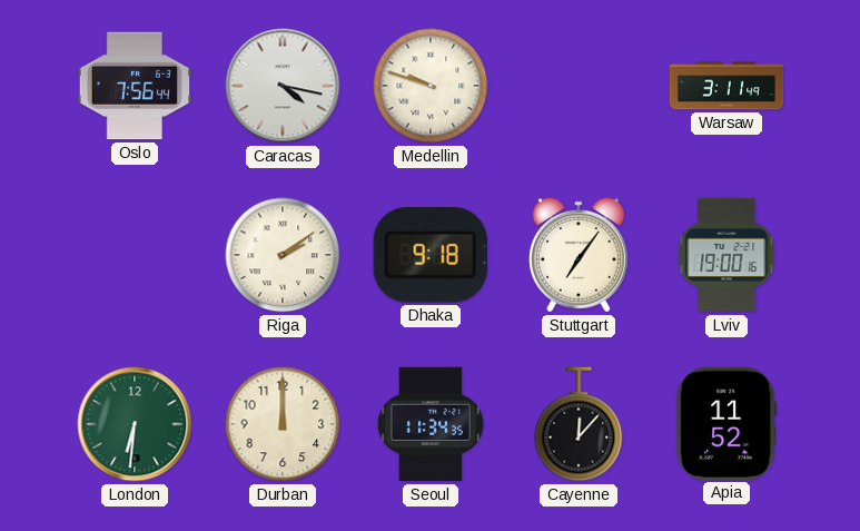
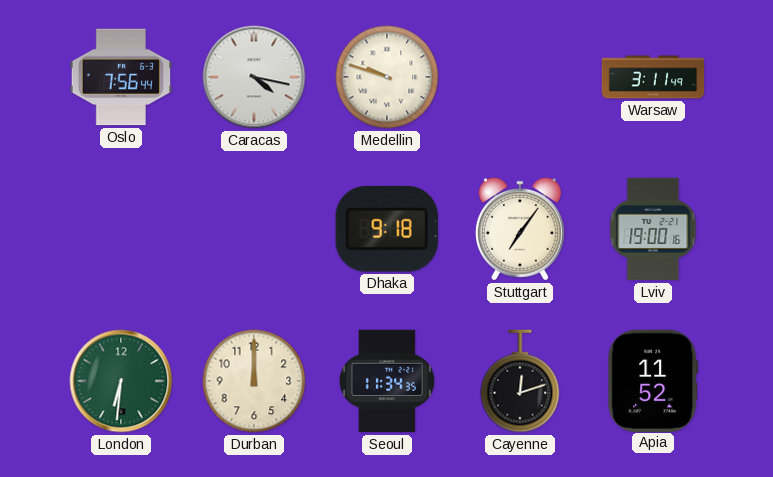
Riga: 2:09 -> none
Cayenne: 12:07 -> 12:12
